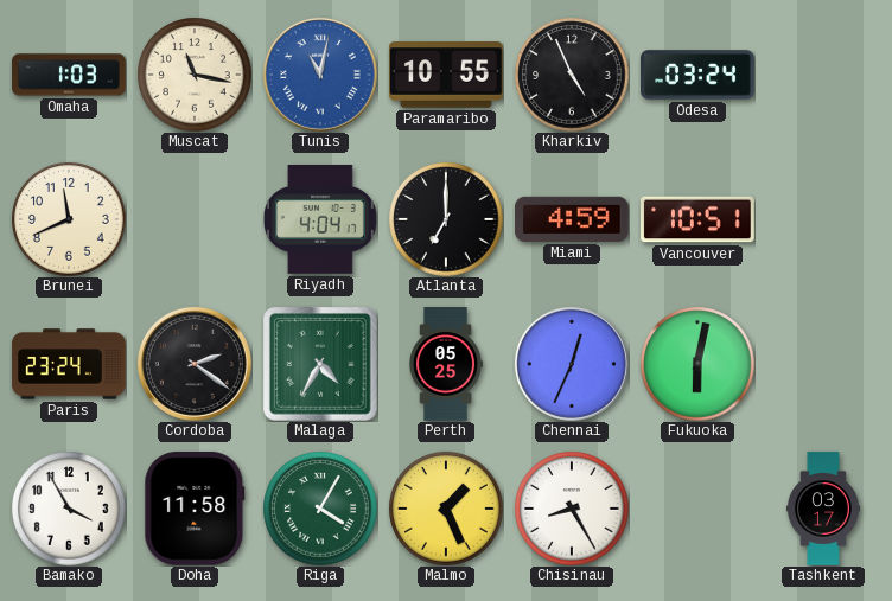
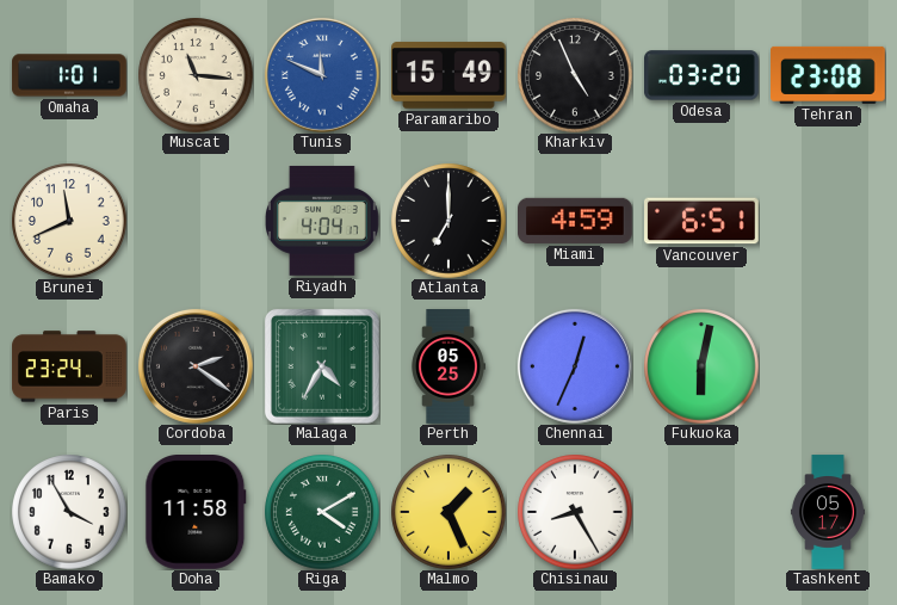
Omaha: 1:03 -> 1:01
Muscat: 11:17 -> 11:16
Tunis: 11:02 -> 11:49
Paramaribo: 10:55 -> 15:49
Odesa: 03:24 -> 03:20
Tehran: none -> 23:08
Vancouver: 10:51 -> 6:51
Riga: 4:05 -> 4:10
Tashkent: 03:17 -> 05:17
